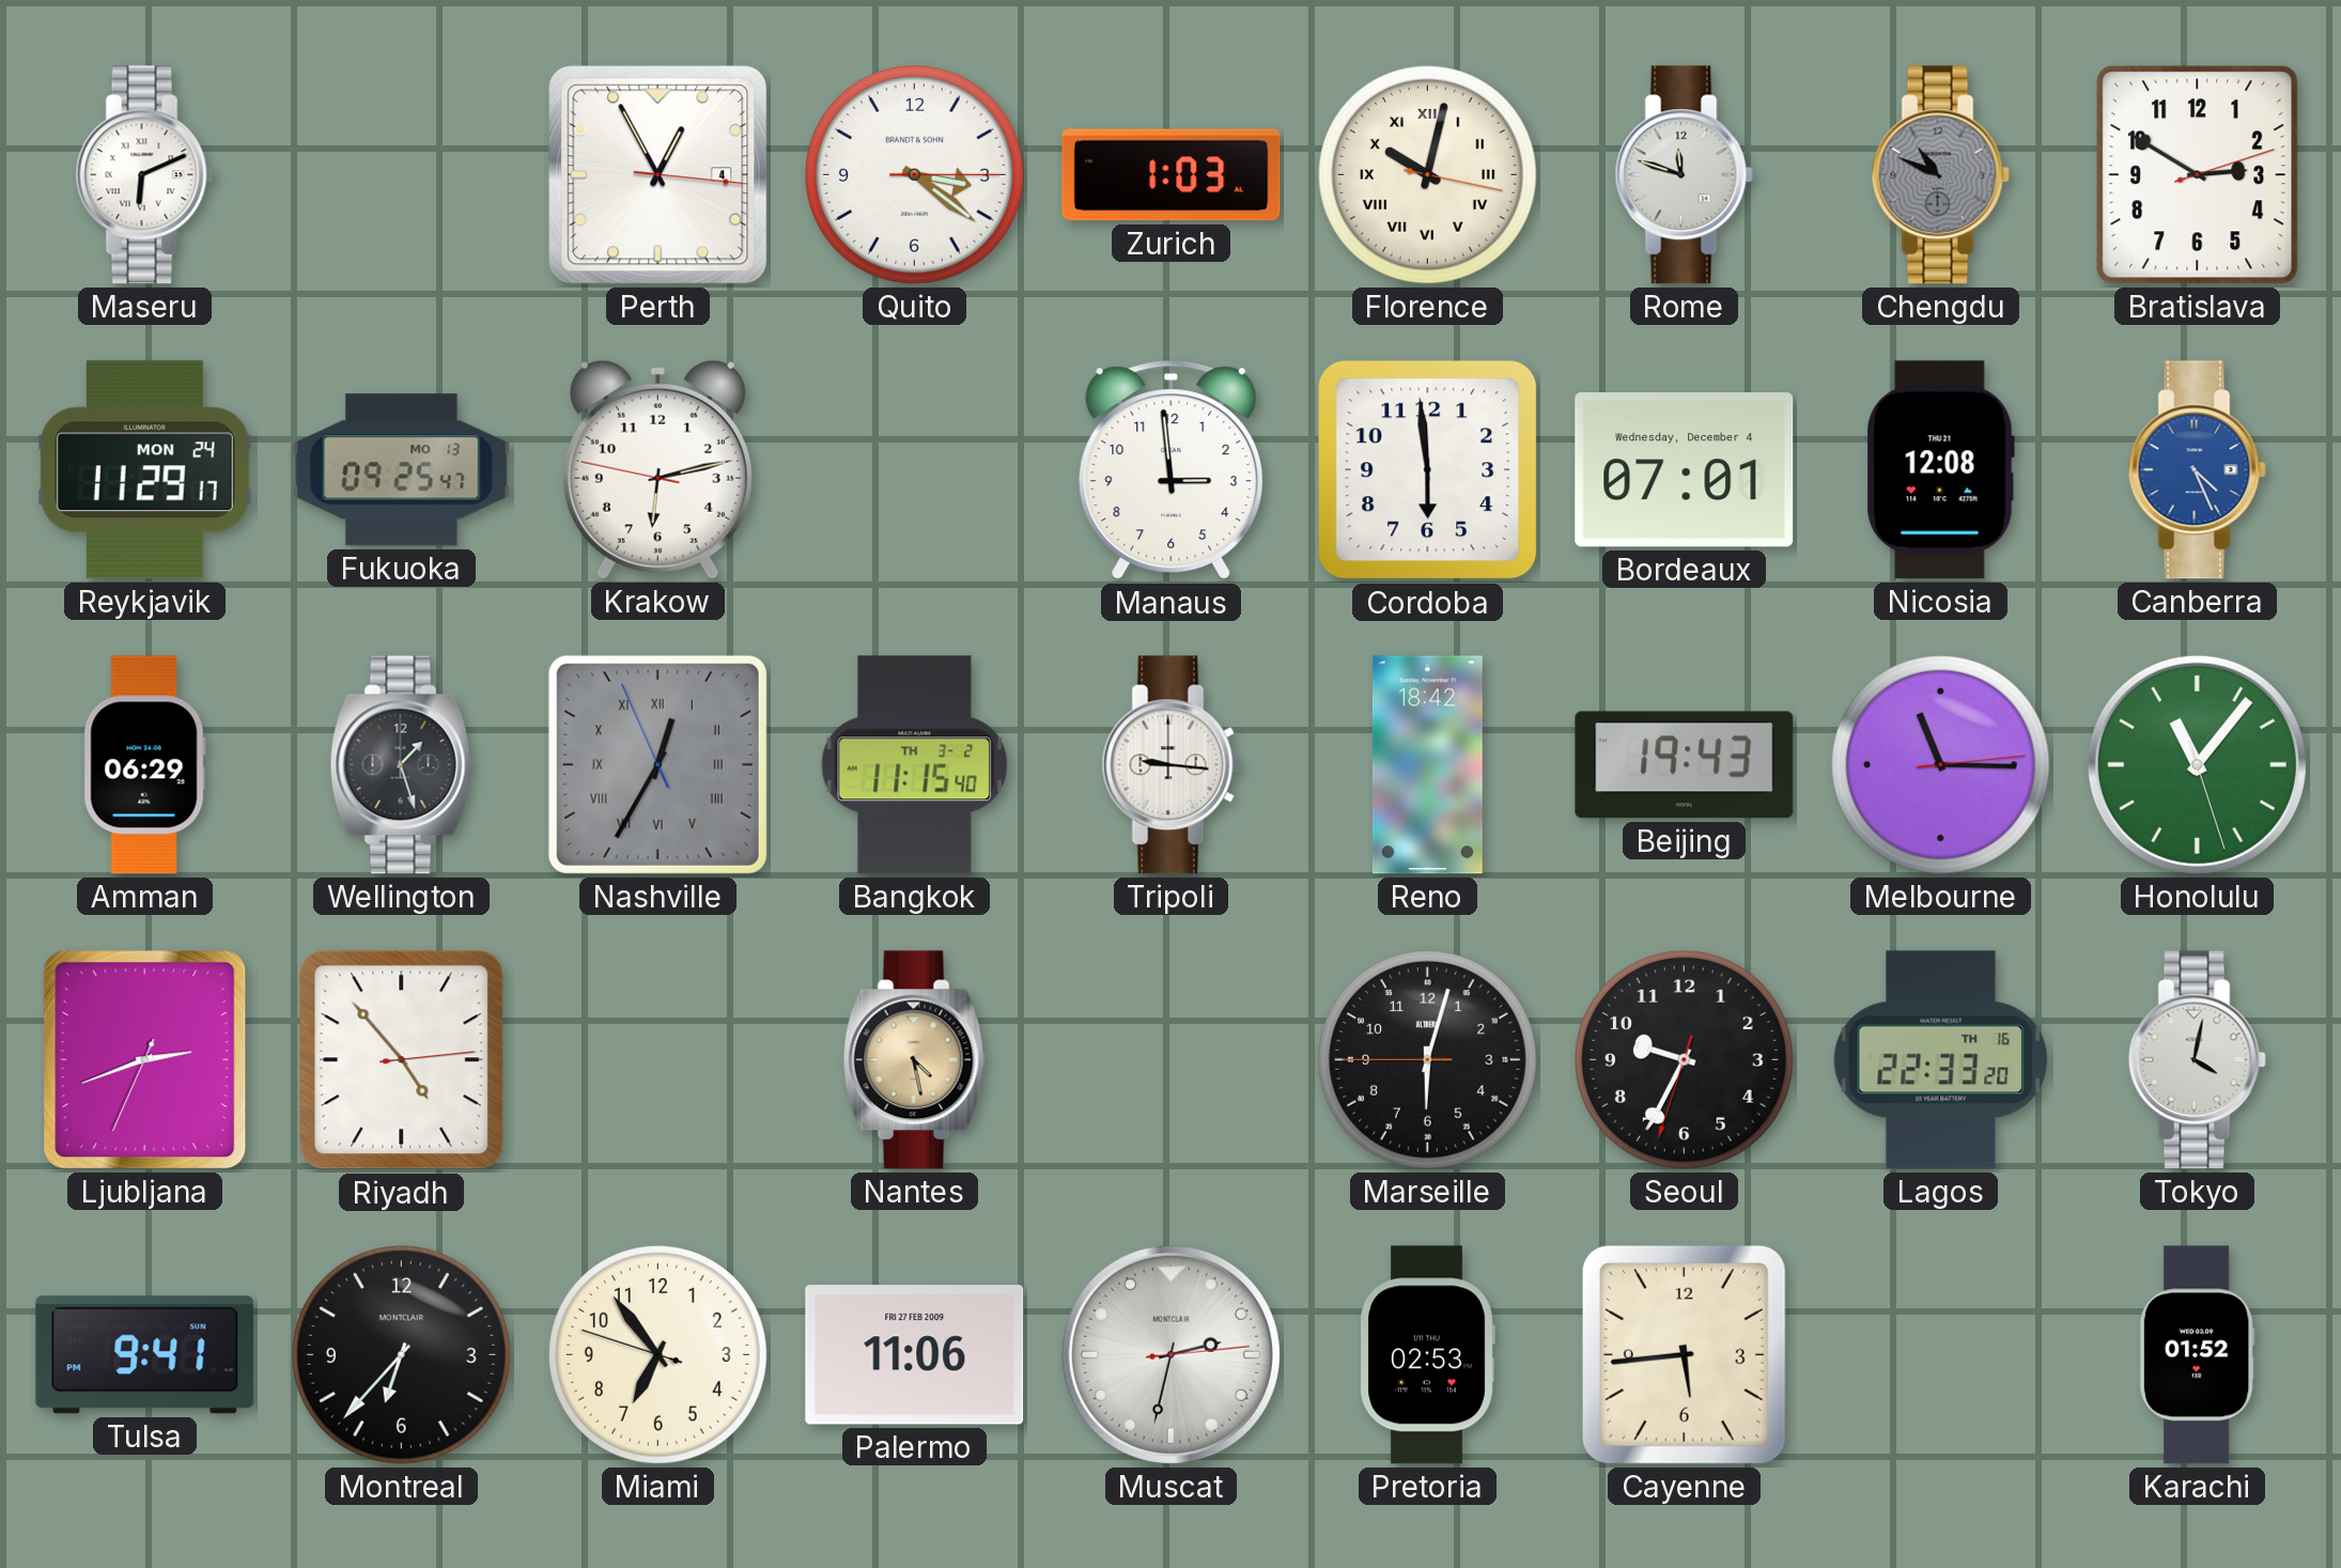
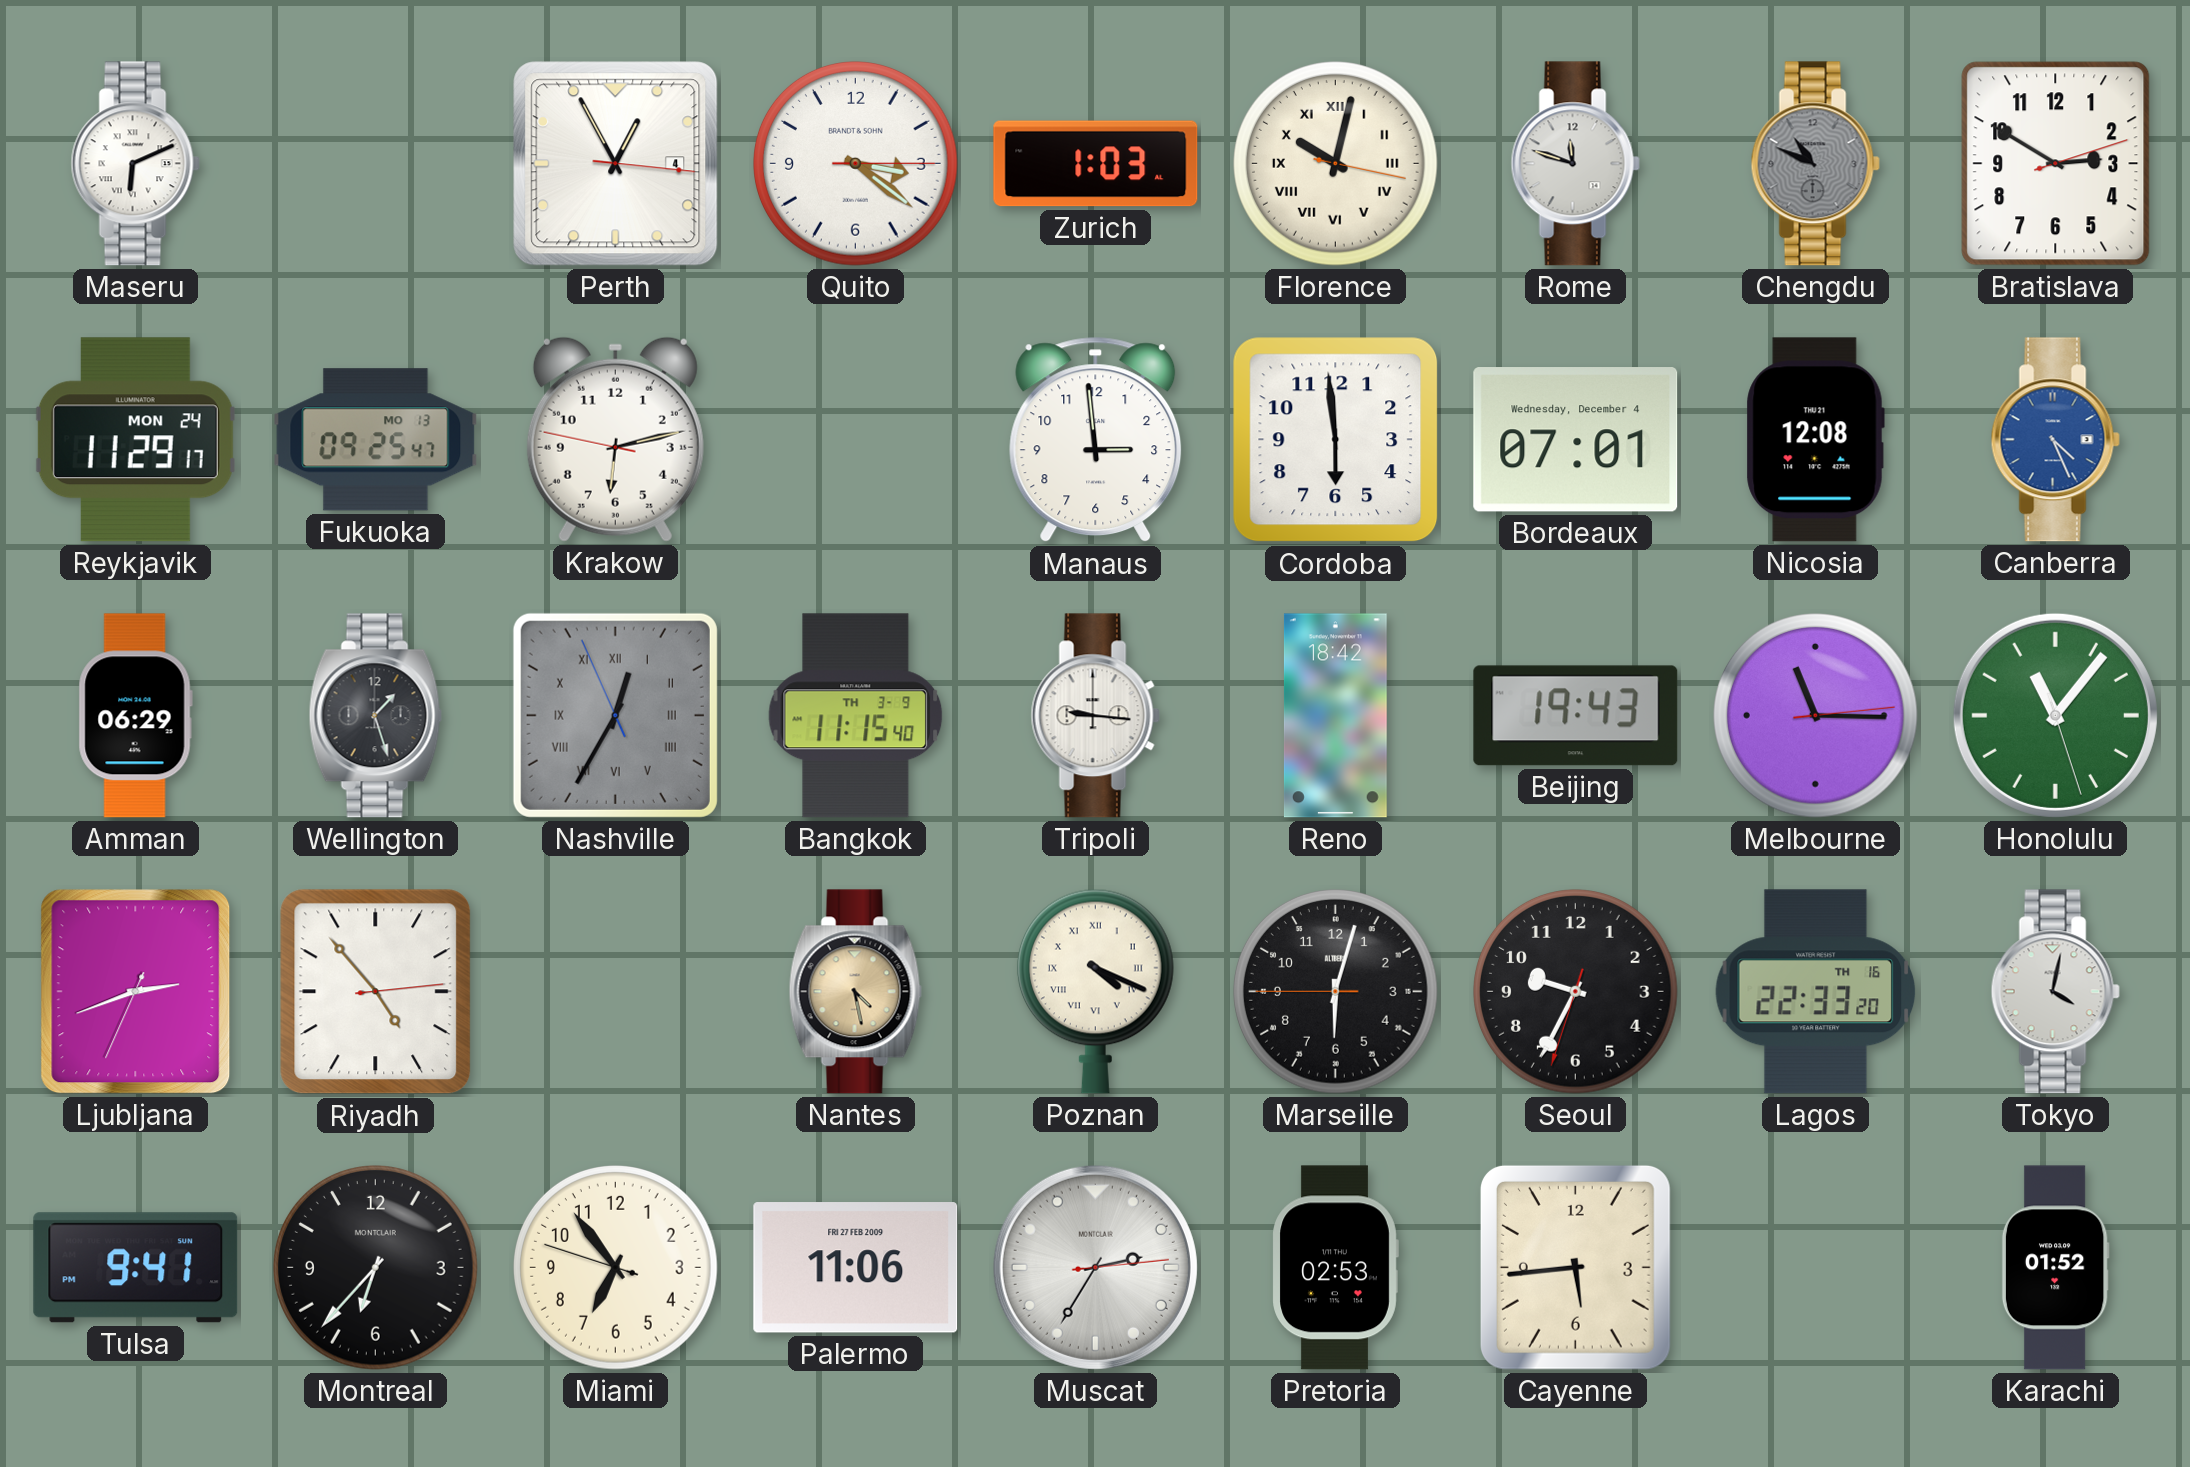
Bangkok date: TH 3-2 -> TH 3-9
Poznan: none -> 4:19
Muscat: 2:32 -> 2:35
